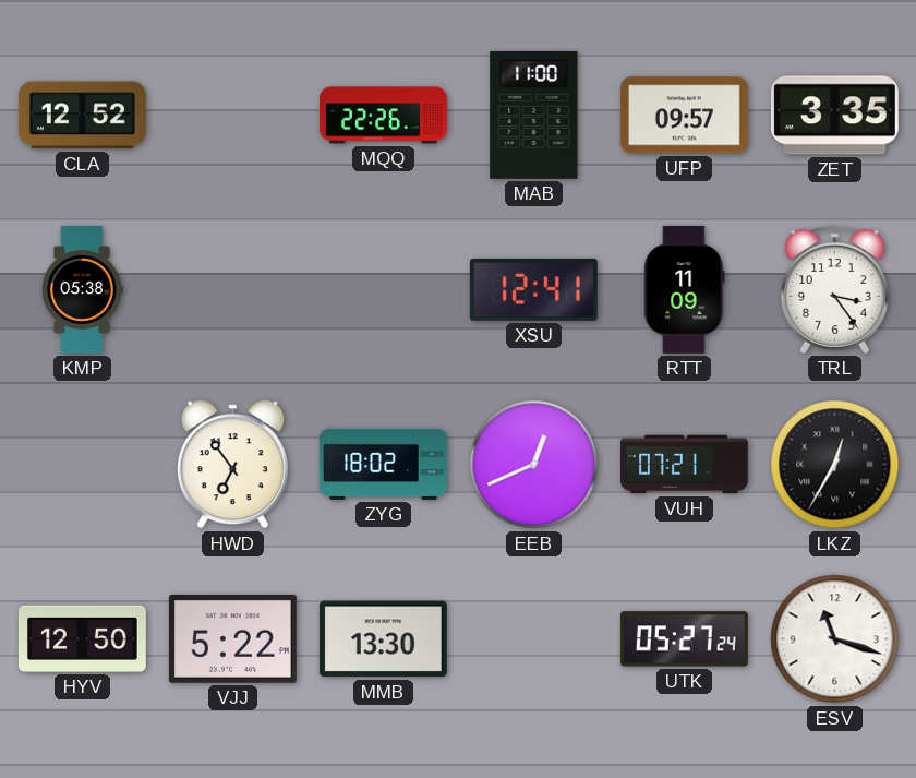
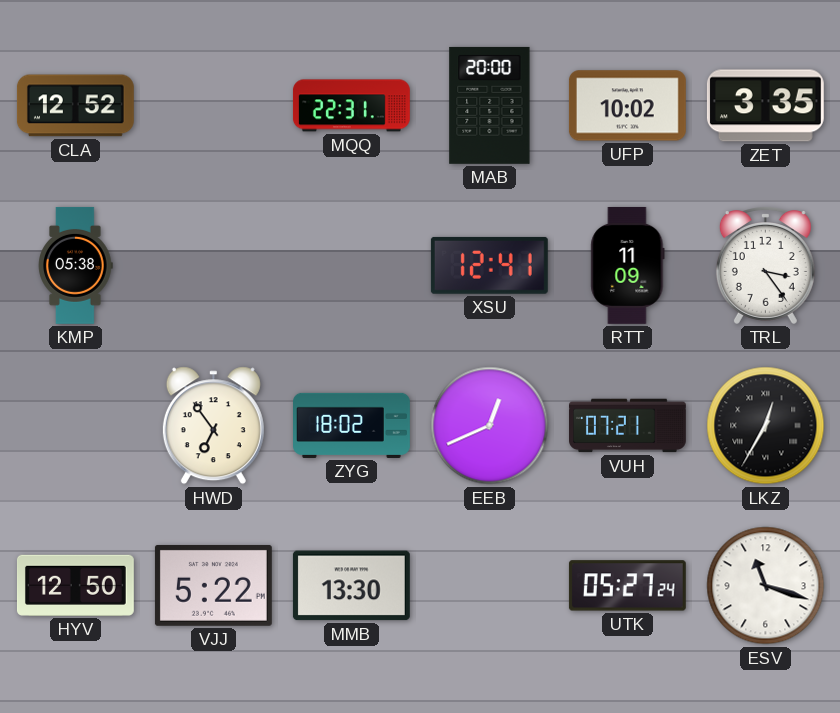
MQQ: 22:26 -> 22:31
MAB: 11:00 -> 20:00
UFP: 09:57 -> 10:02
